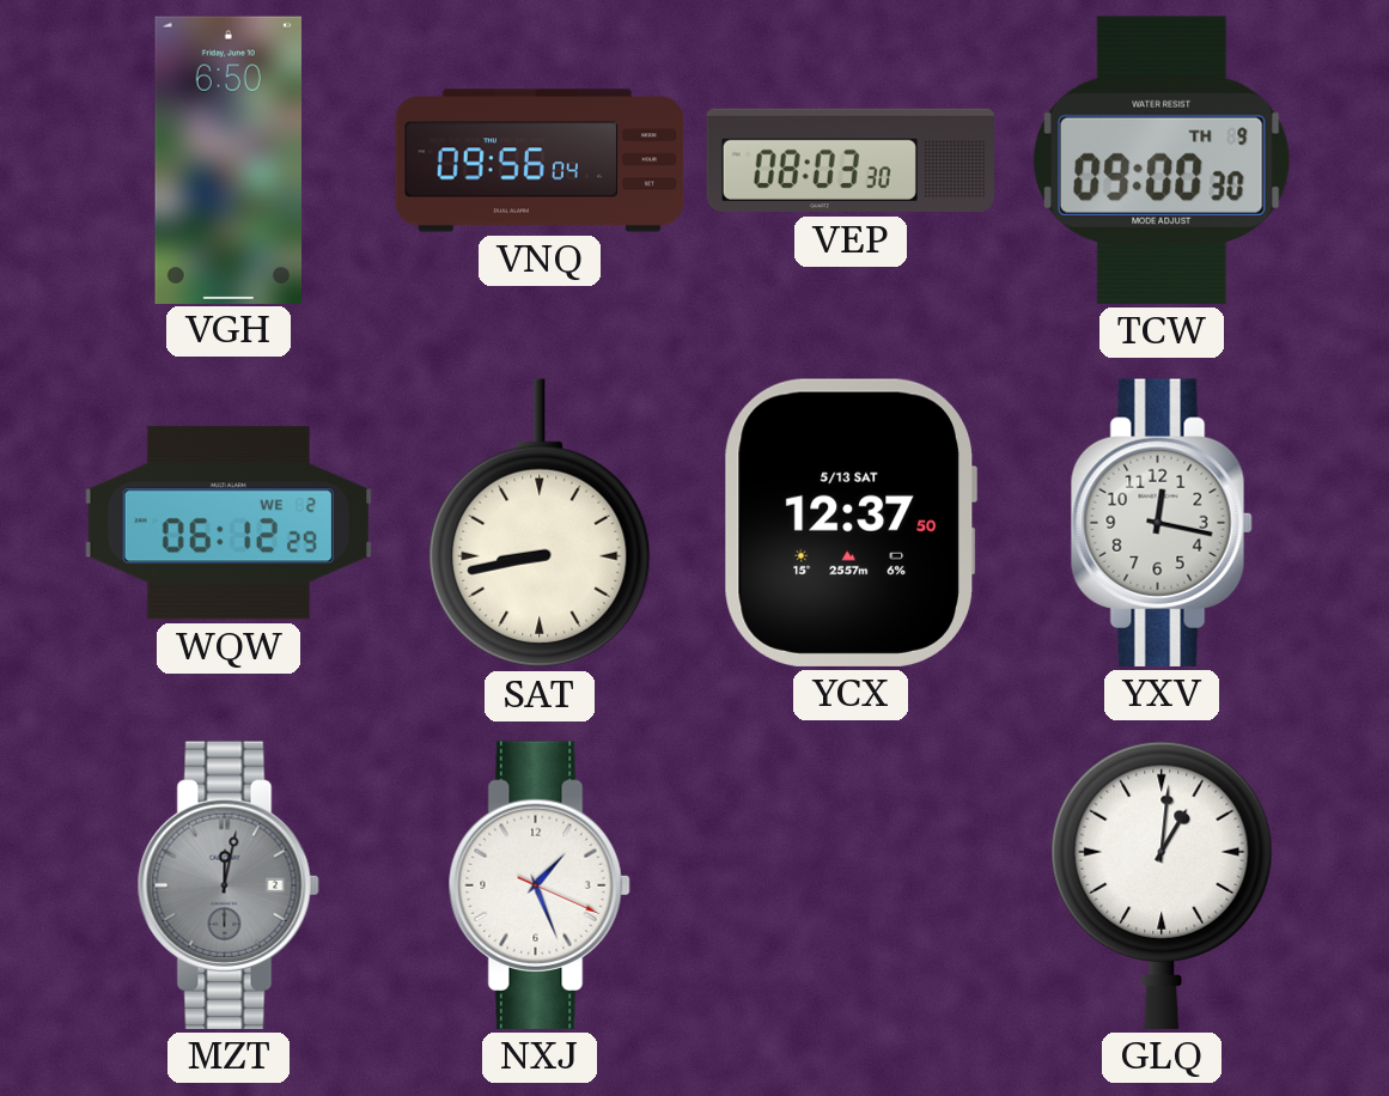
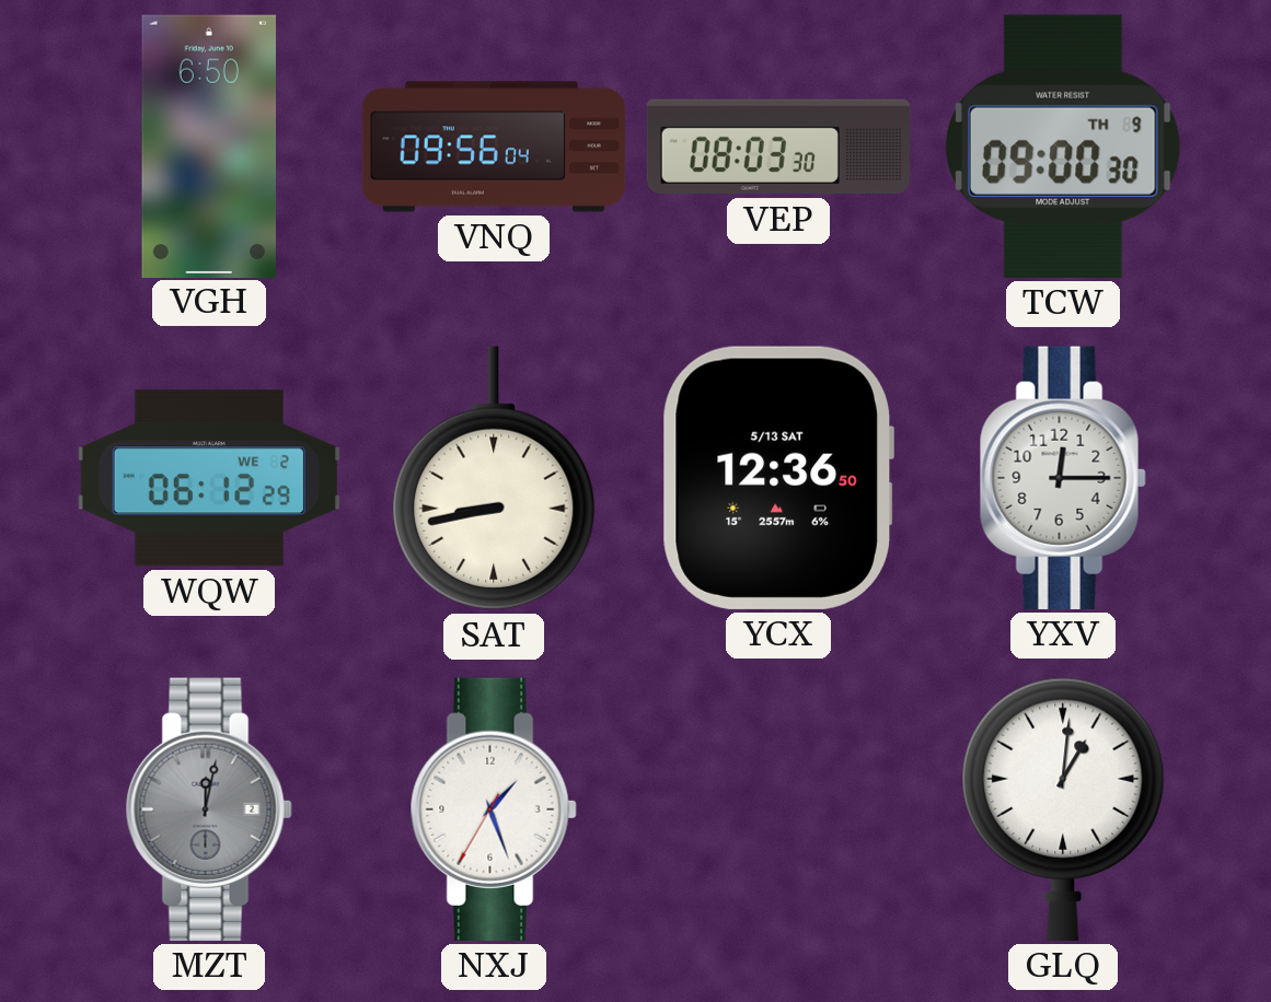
YCX: 12:37 -> 12:36
YXV: 12:17 -> 12:15
NXJ: 1:26:19 -> 1:26:35
